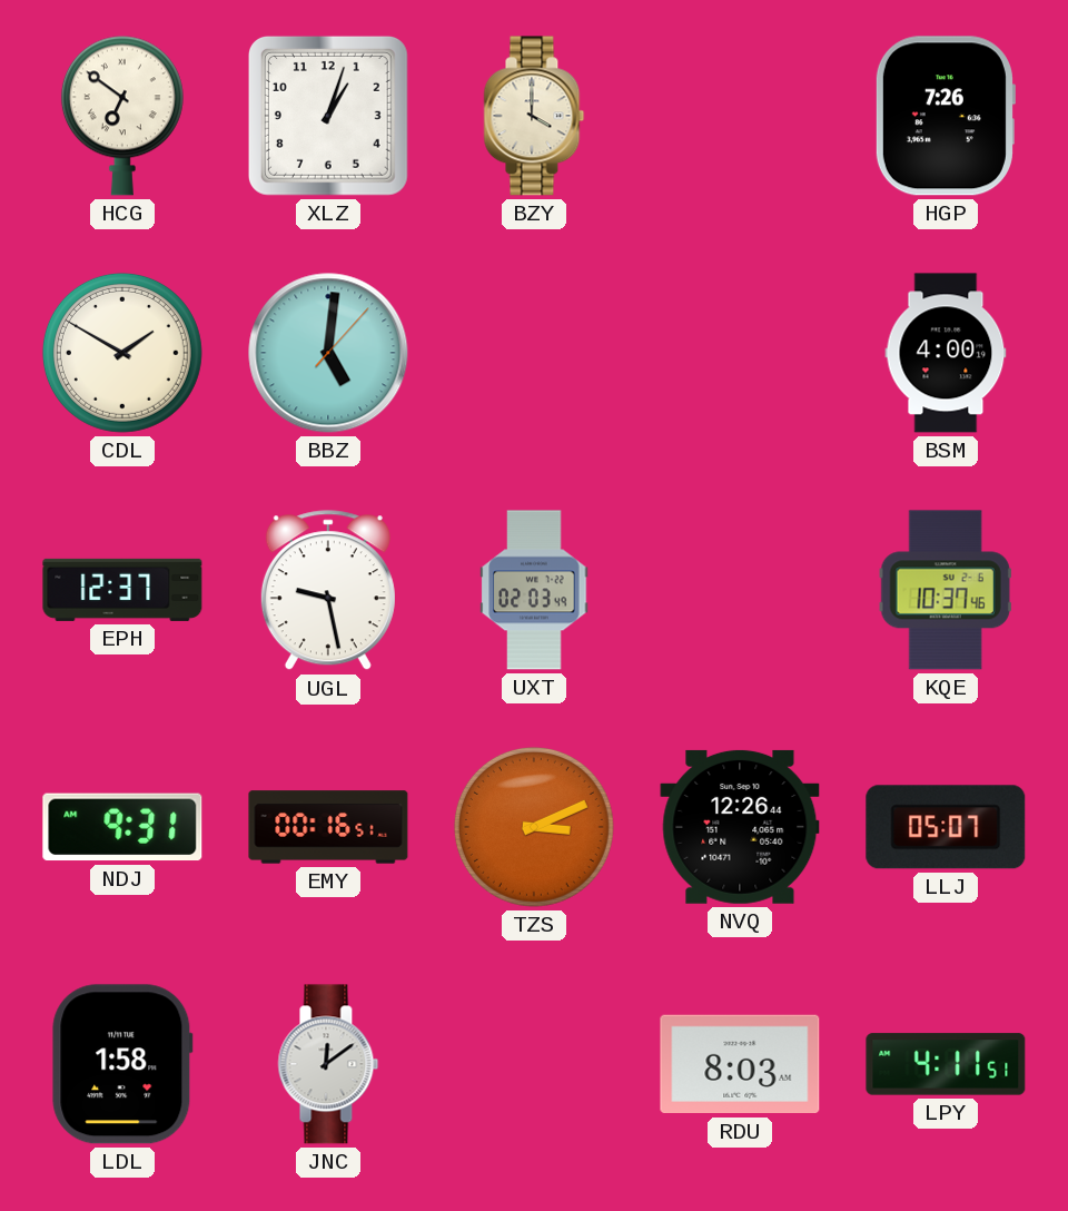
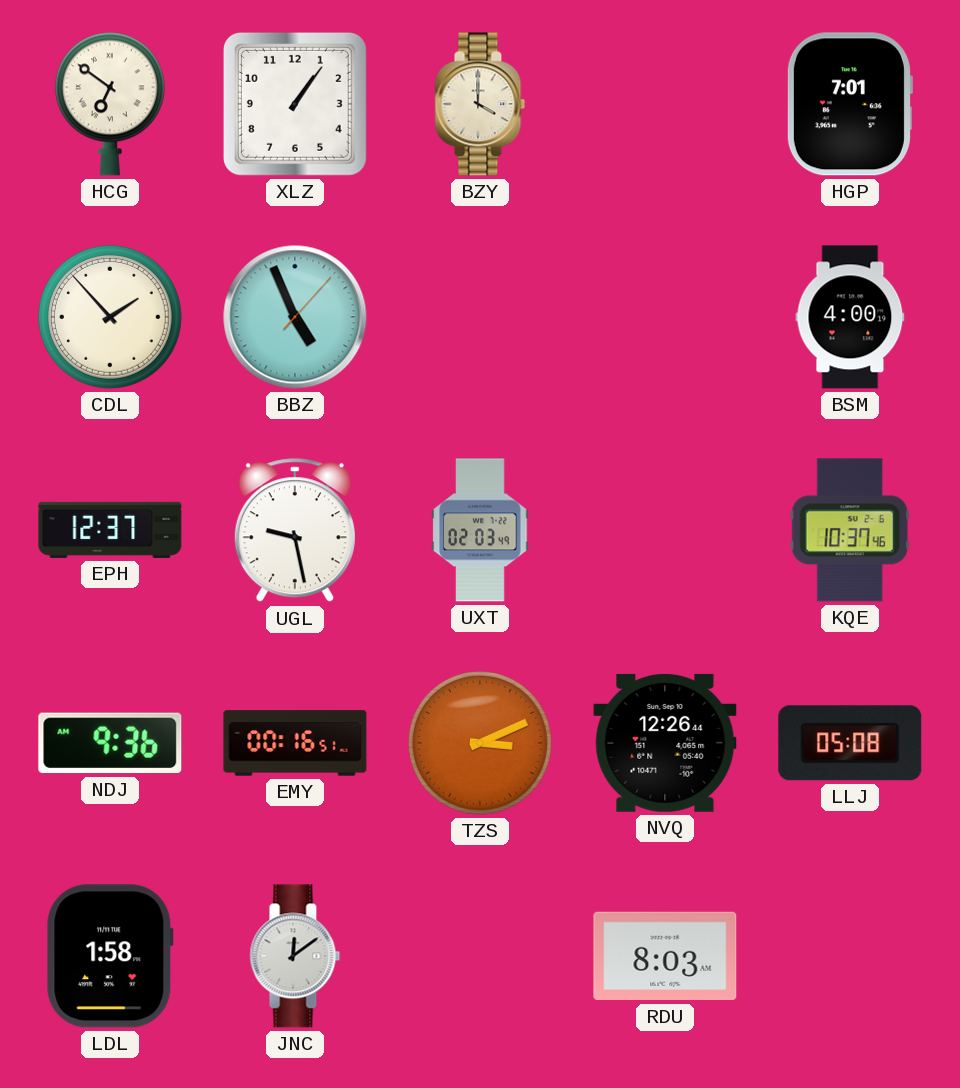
XLZ: 1:03 -> 1:06
HGP: 7:26 -> 7:01
CDL: 1:50 -> 1:53
BBZ: 5:01 -> 4:56
NDJ: 9:31 -> 9:36
LLJ: 05:07 -> 05:08
LPY: 4:11 -> none
